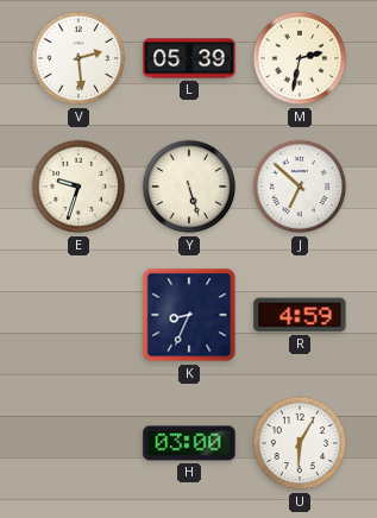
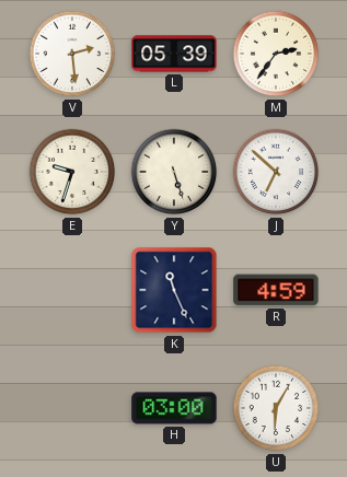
M: 2:32 -> 2:36
K: 8:34 -> 11:26
